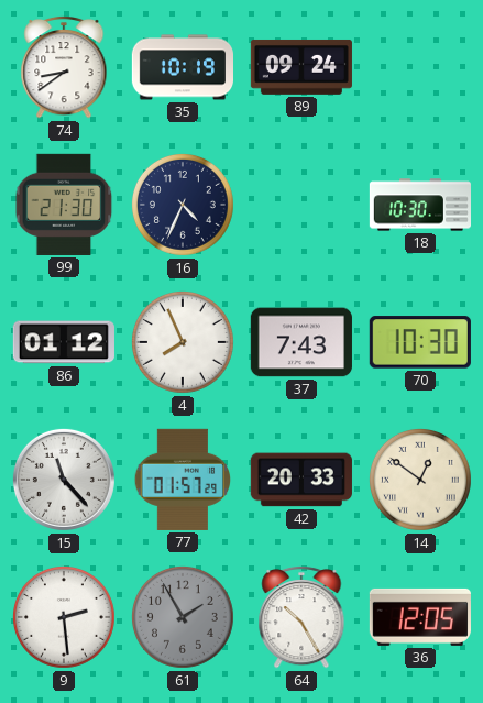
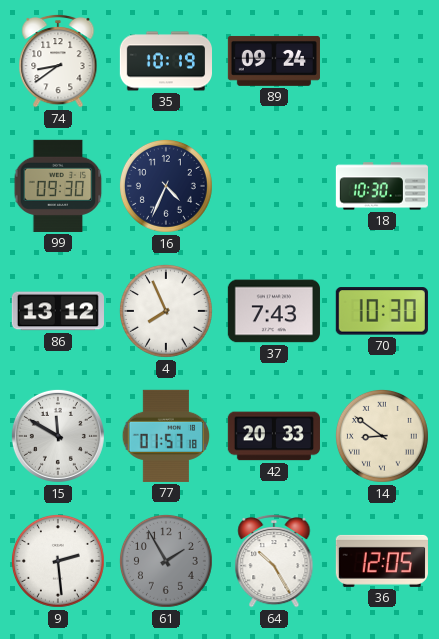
99: 21:30 -> 09:30
86: 01:12 -> 13:12
15: 11:23 -> 11:50
77: 01:57:29 -> 01:57:18
14: 12:51 -> 8:51
